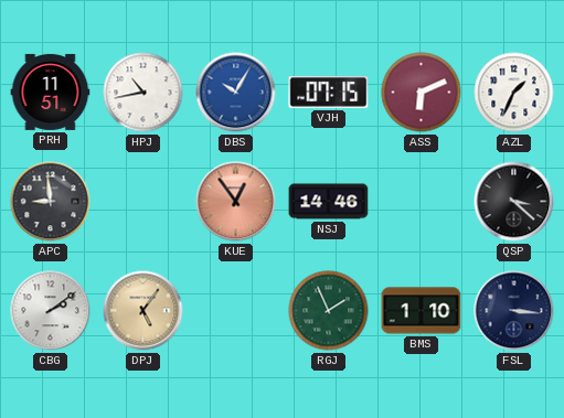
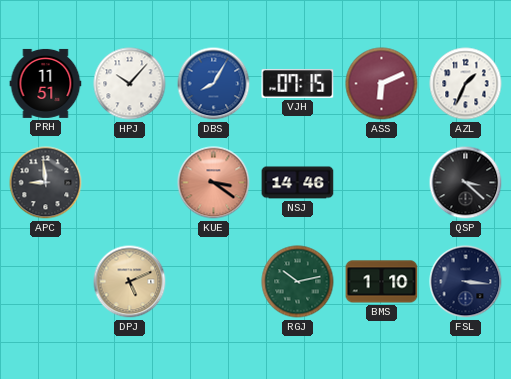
HPJ: 10:43 -> 10:07
DBS: 10:05 -> 8:05
KUE: 12:54 -> 3:21
CBG: 2:09 -> none
DPJ: 5:06 -> 5:11
RGJ: 1:56 -> 10:13
